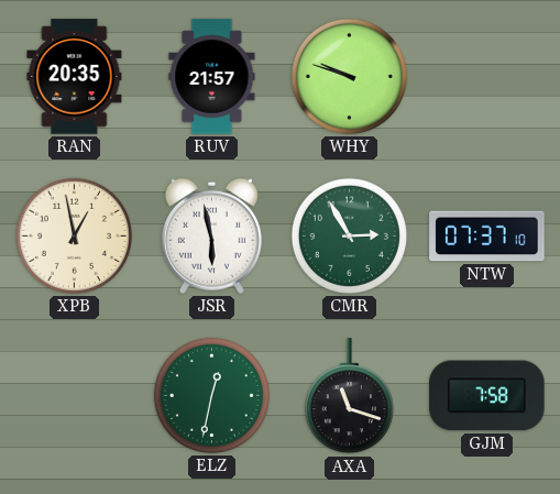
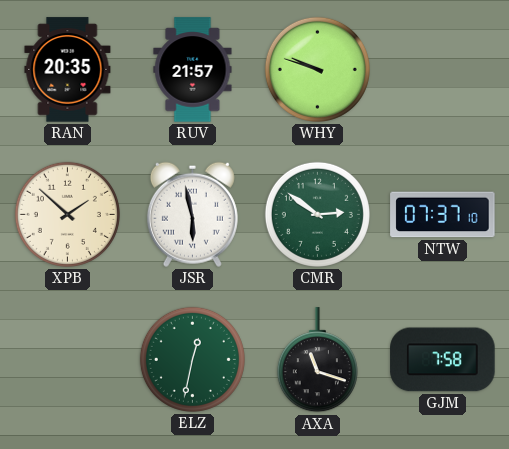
XPB: 12:58 -> 1:52
CMR: 2:55 -> 2:51
